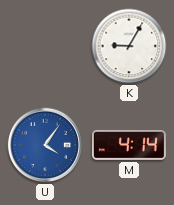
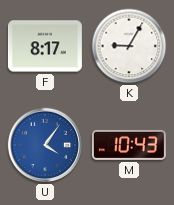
F: none -> 8:17
M: 4:14 -> 10:43
